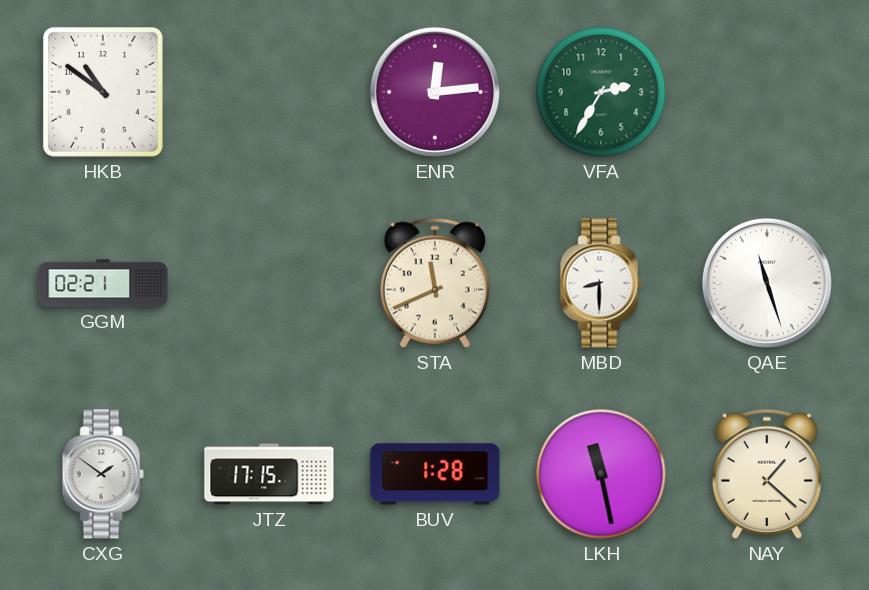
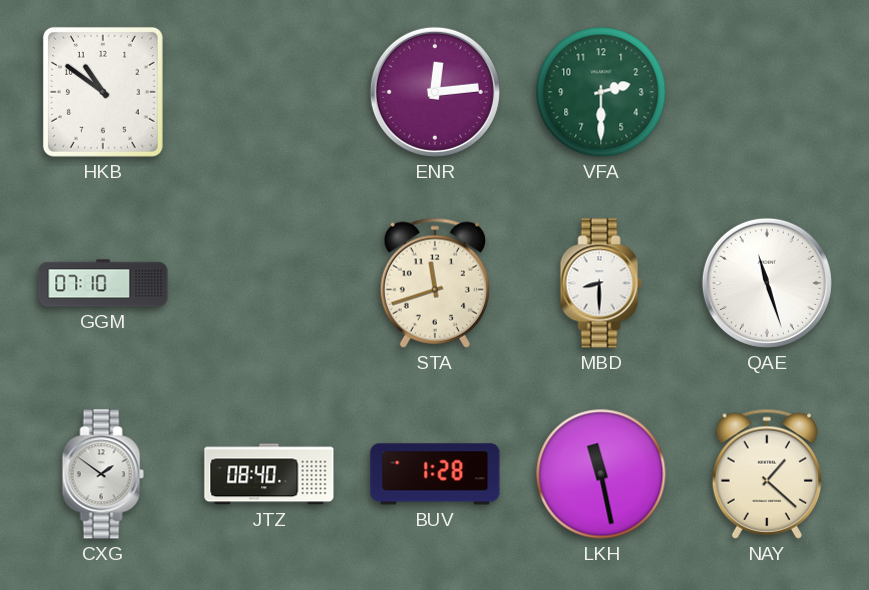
VFA: 2:35 -> 2:30
GGM: 02:21 -> 07:10
STA: 11:41 -> 11:42
JTZ: 17:15 -> 08:40
